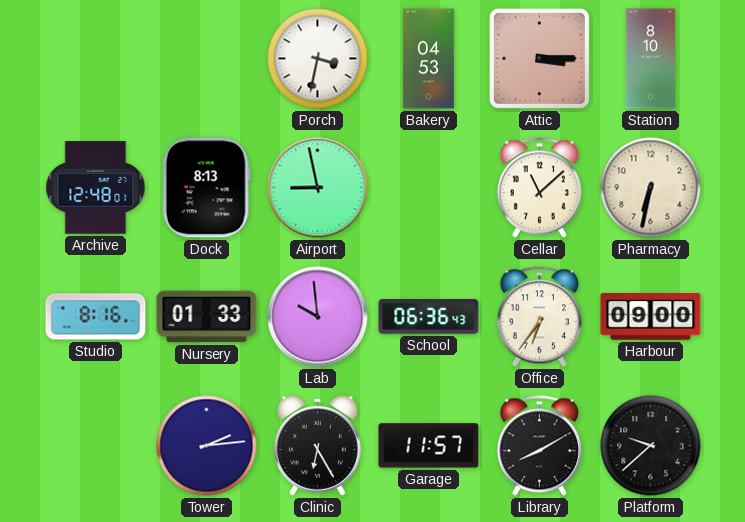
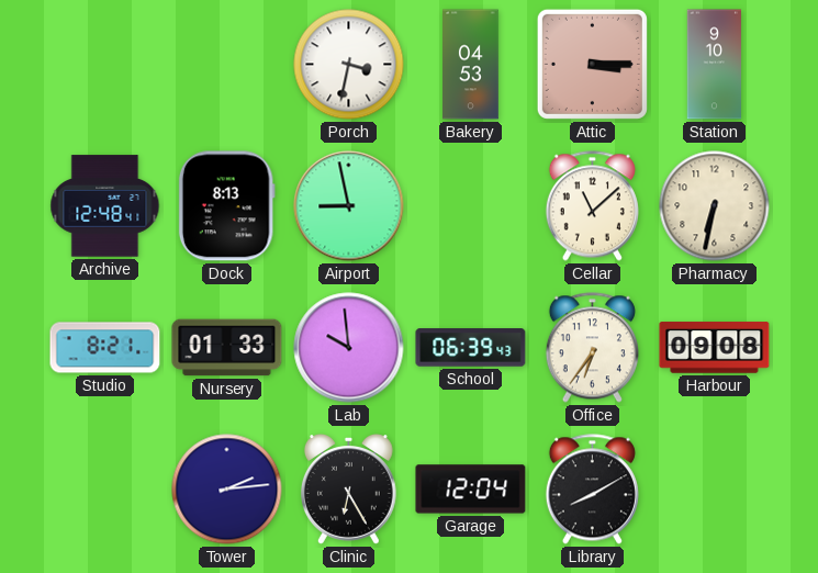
Station: 8:10 -> 9:10
Archive: 12:48:01 -> 12:48:41
Studio: 8:16 -> 8:21
School: 06:36 -> 06:39
Harbour: 09:00 -> 09:08
Garage: 11:57 -> 12:04
Platform: 9:38 -> none
